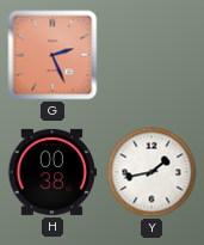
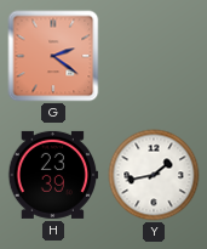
G: 2:26 -> 2:21
H: 00:38 -> 23:39
